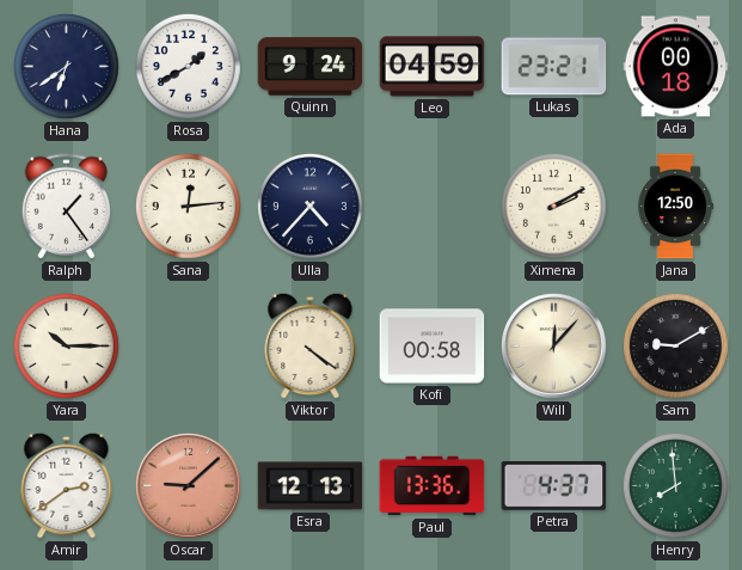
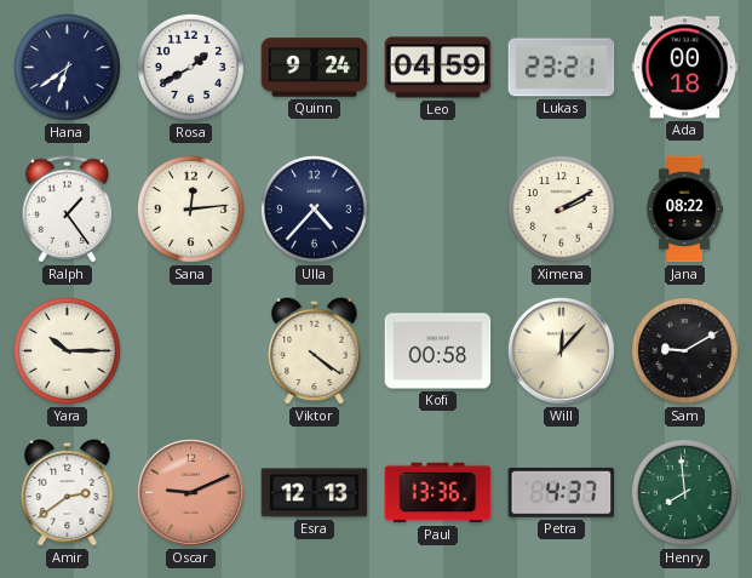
Jana: 12:50 -> 08:22
Oscar: 9:08 -> 9:11
